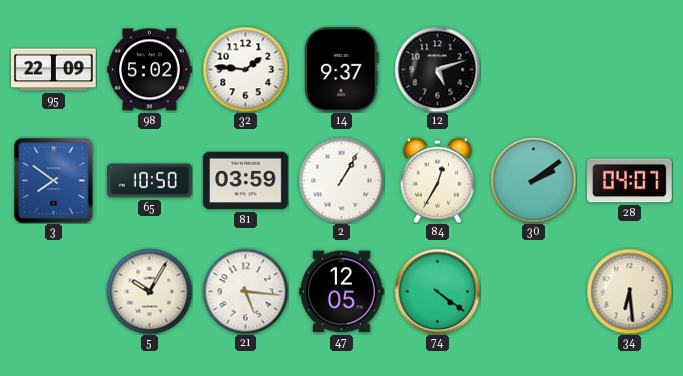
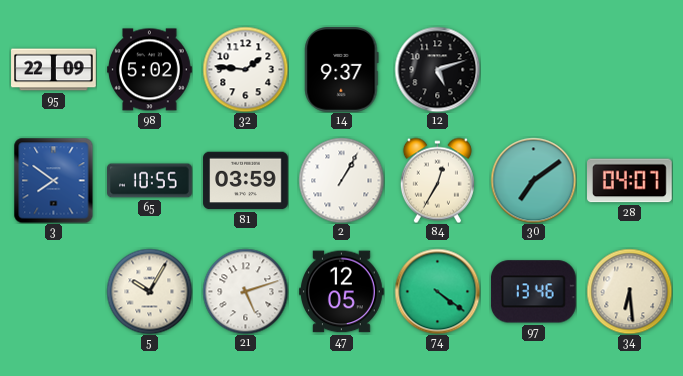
65: 10:50 -> 10:55
30: 2:09 -> 7:09
21: 5:16 -> 5:12
97: none -> 13:46
